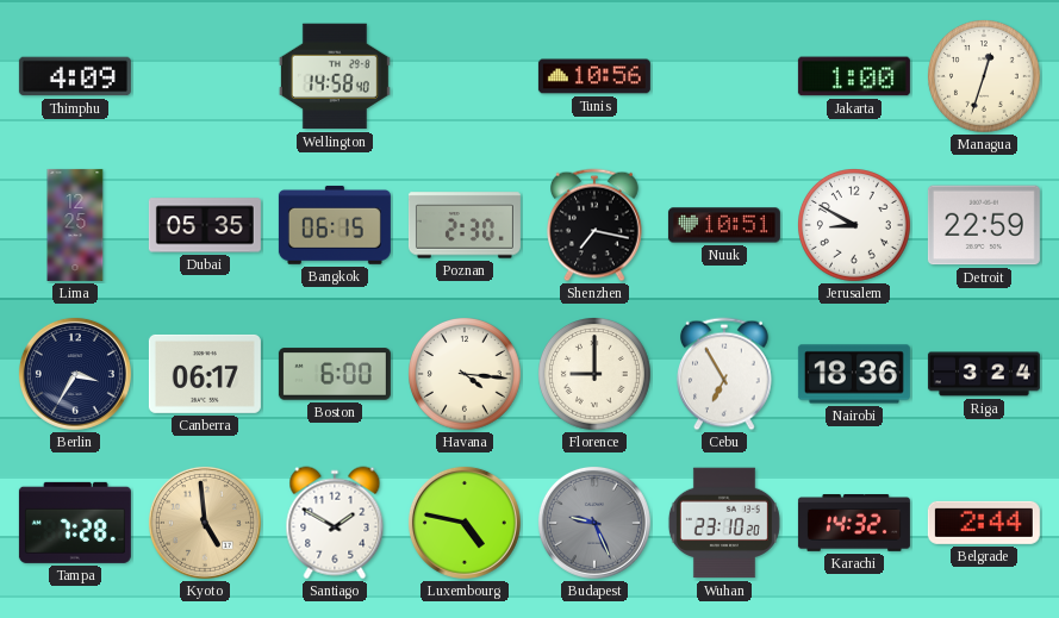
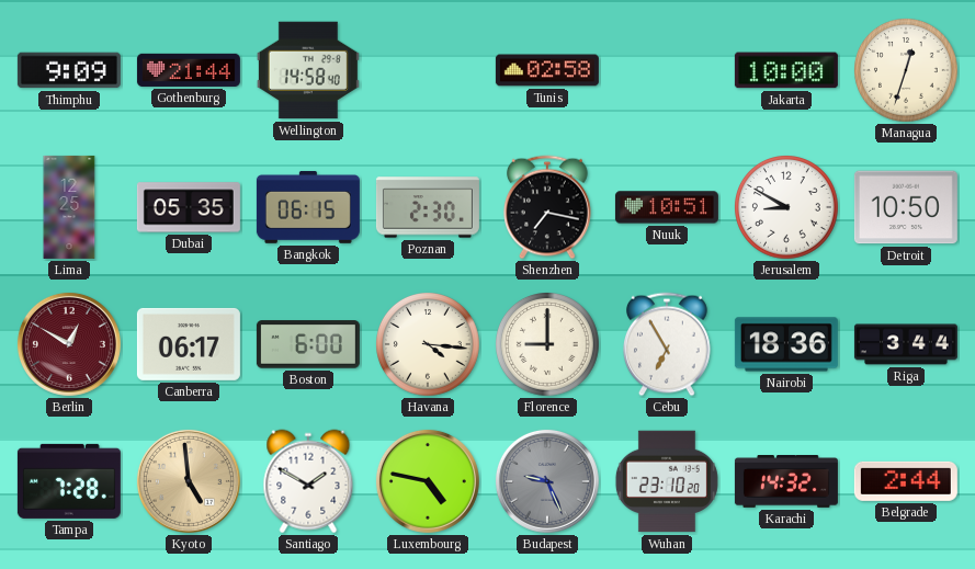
Thimphu: 4:09 -> 9:09
Gothenburg: none -> 21:44
Tunis: 10:56 -> 02:58
Jakarta: 1:00 -> 10:00
Detroit: 22:59 -> 10:50
Berlin: 3:35 -> 12:50
Berlin dial: navy -> burgundy
Riga: 3:24 -> 3:44
